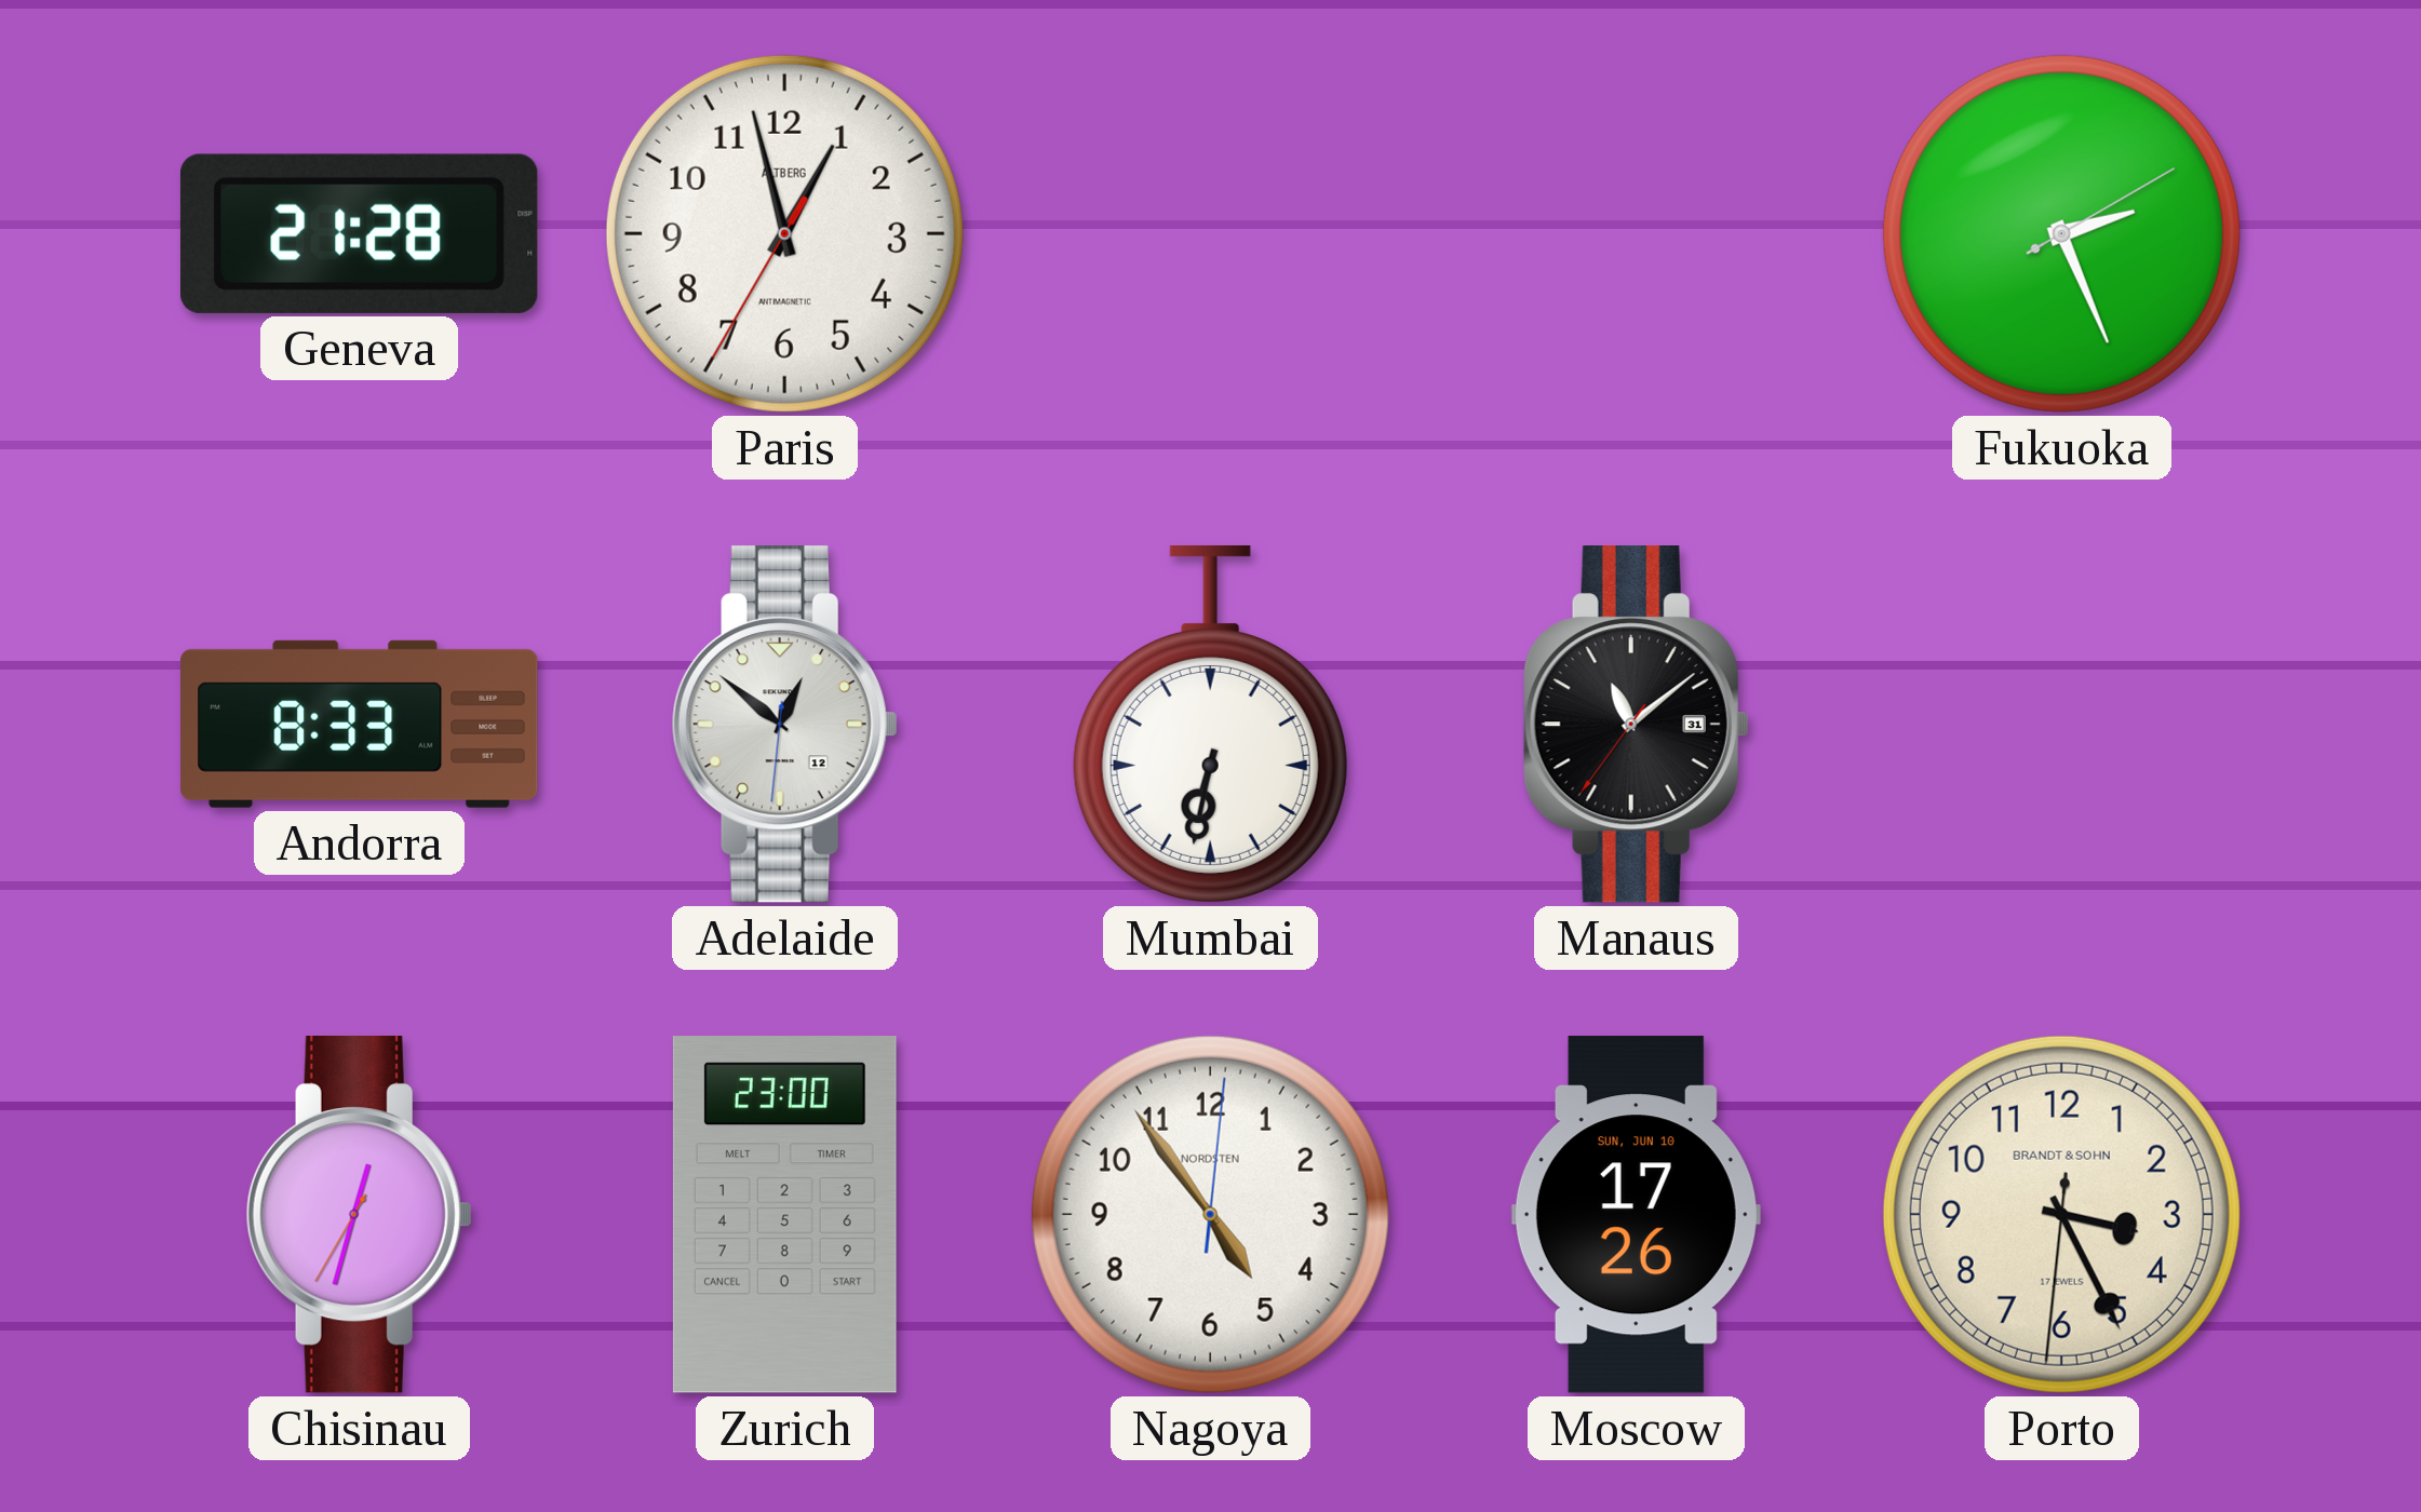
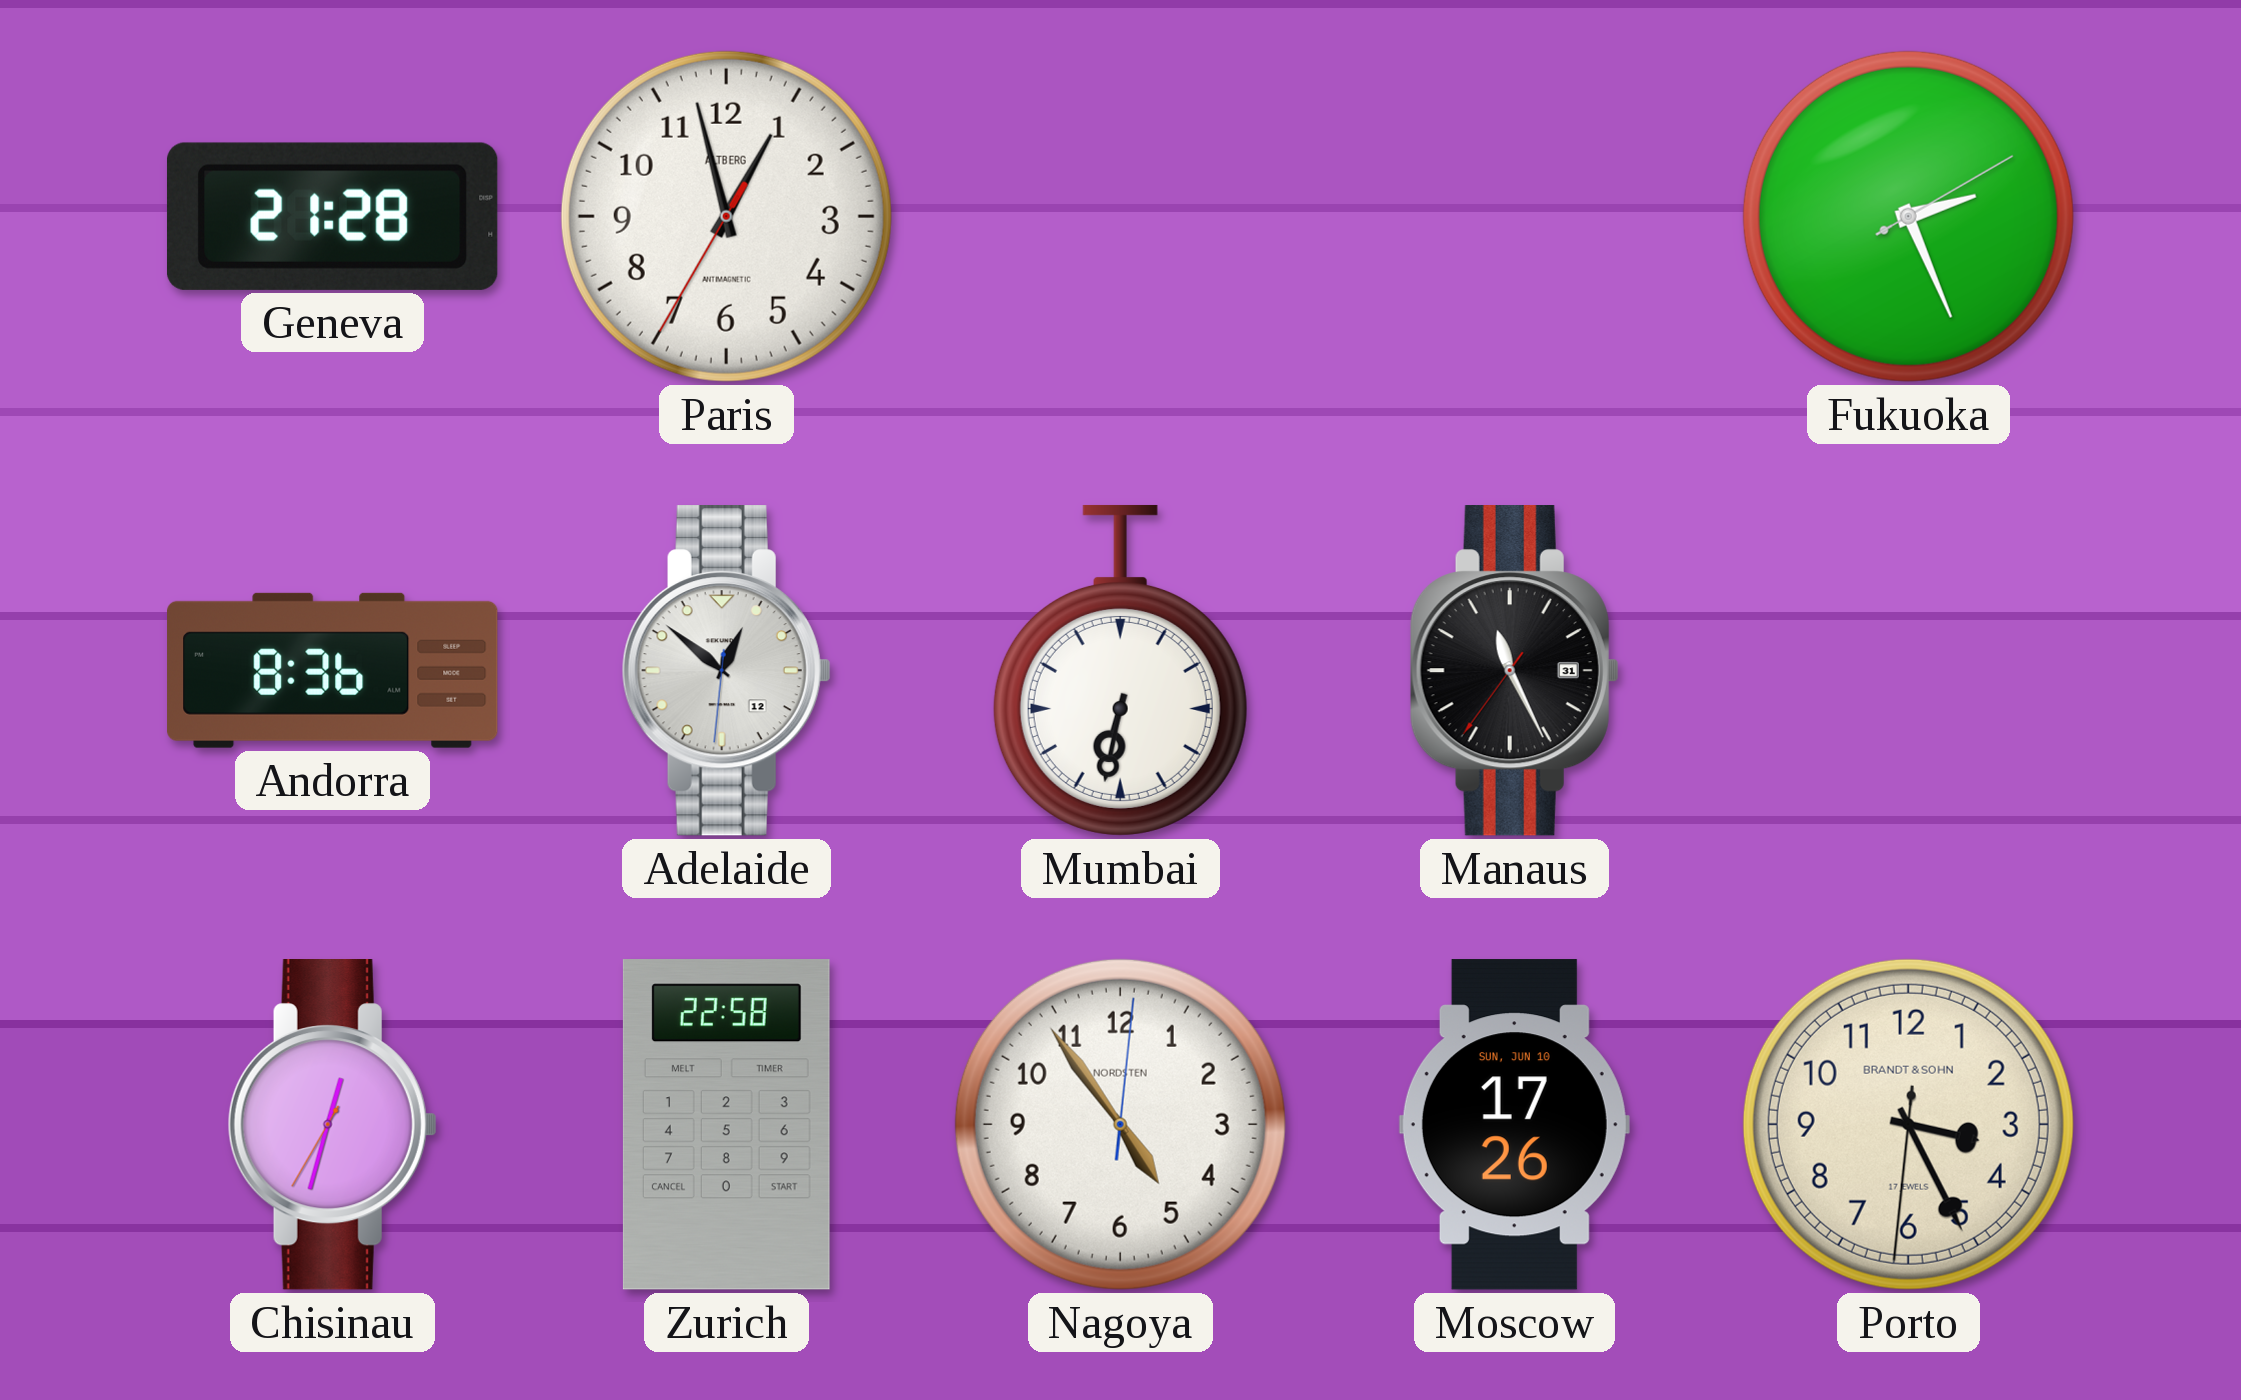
Andorra: 8:33 -> 8:36
Manaus: 11:08 -> 11:25
Zurich: 23:00 -> 22:58
